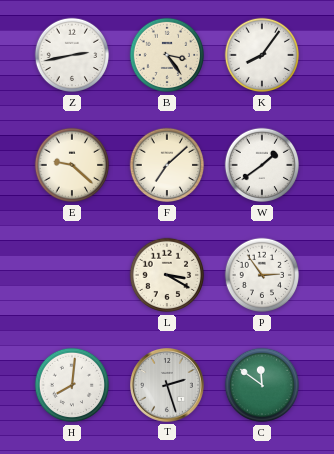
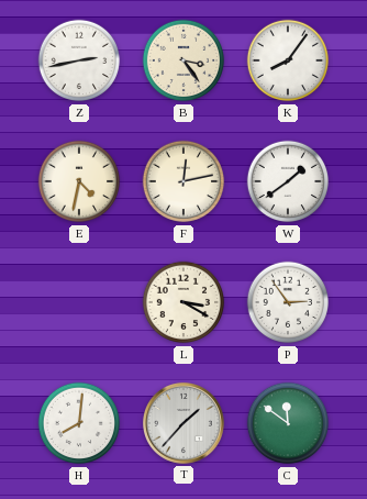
E: 9:22 -> 4:32
F: 7:08 -> 12:13
T: 2:27 -> 1:37
